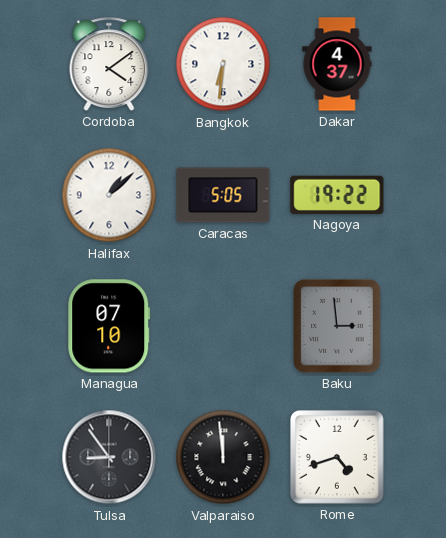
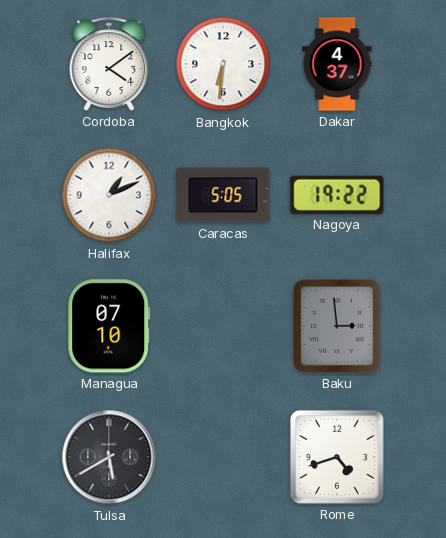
Halifax: 1:08 -> 1:11
Tulsa: 8:54 -> 5:40
Valparaiso: 11:59 -> none
